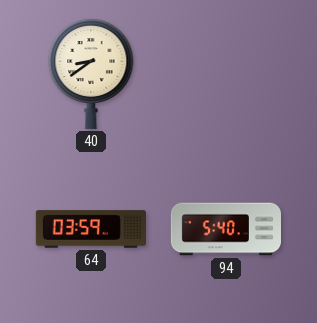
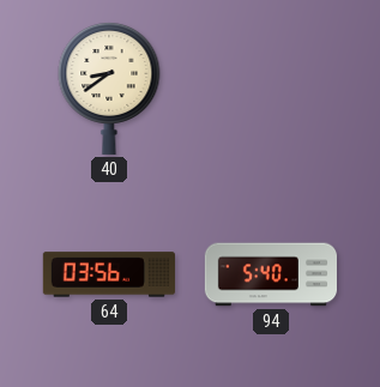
64: 03:59 -> 03:56
